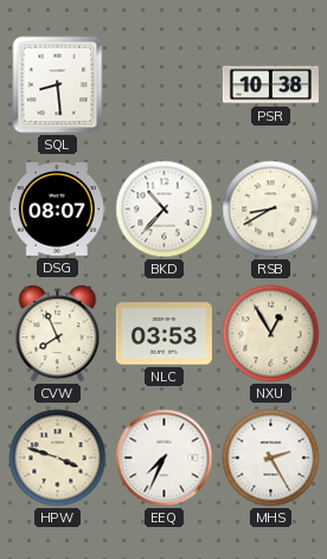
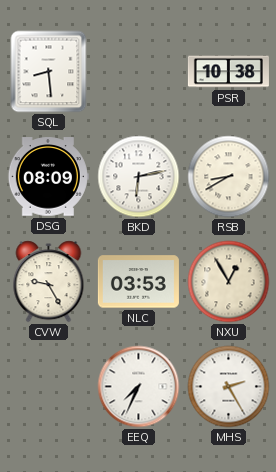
DSG: 08:07 -> 08:09
BKD: 10:37 -> 6:13
CVW: 7:56 -> 9:25
HPW: 3:48 -> none
